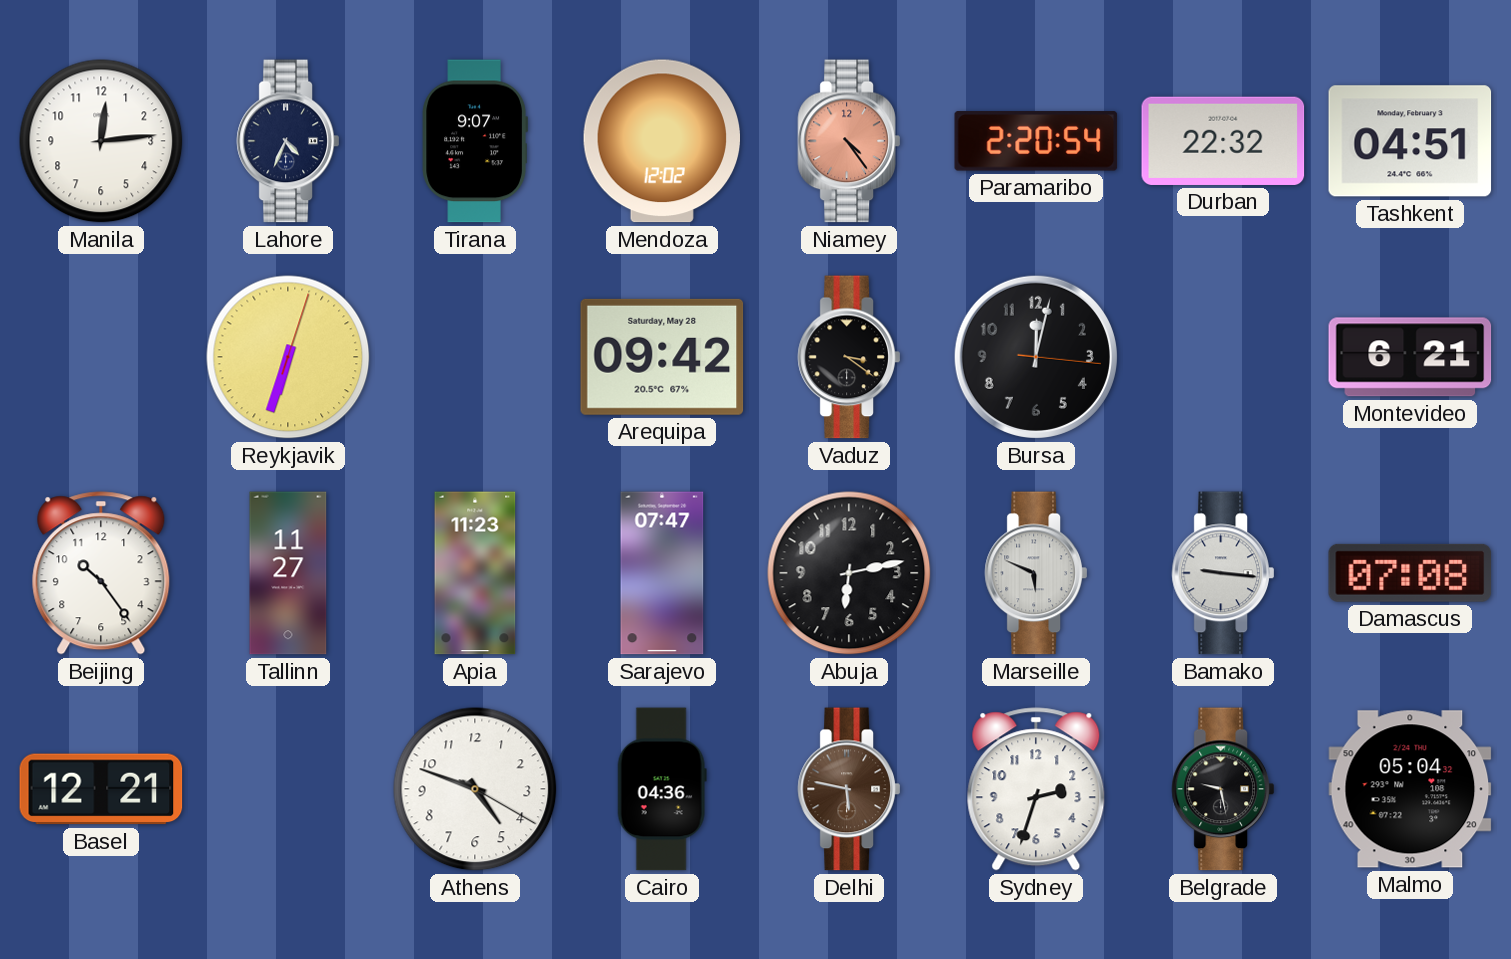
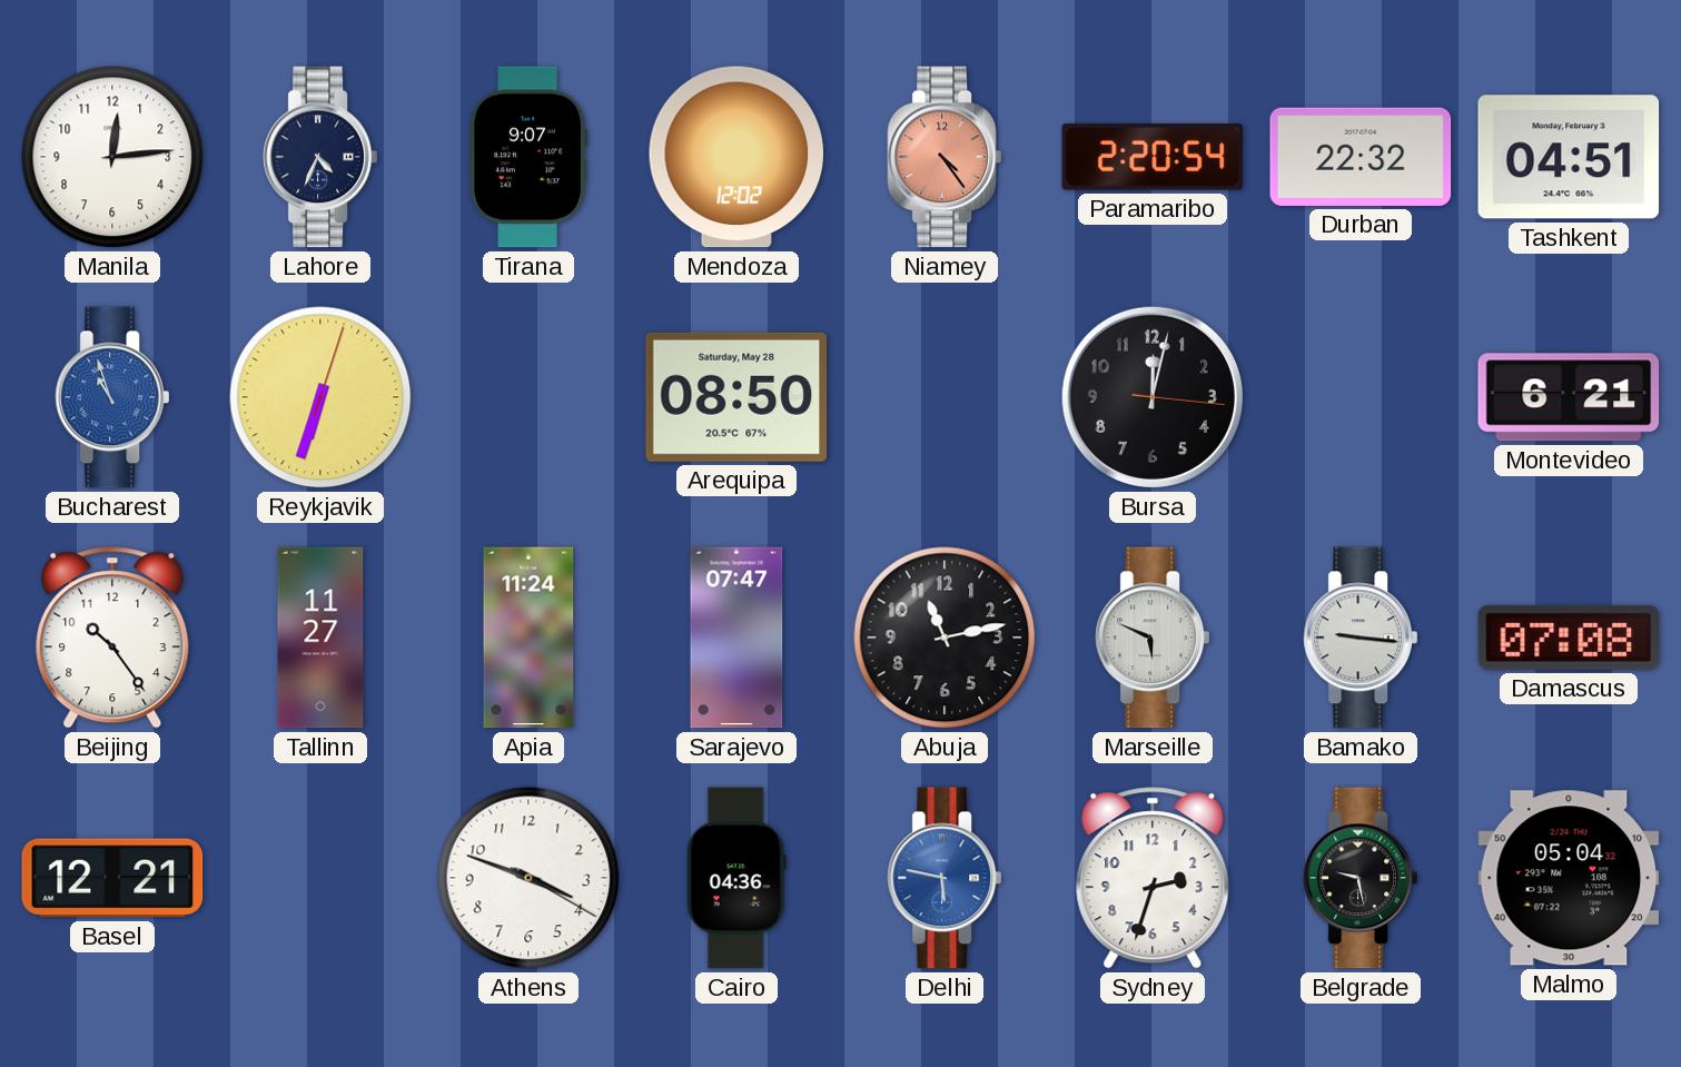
Bucharest: none -> 10:57
Arequipa: 09:42 -> 08:50
Vaduz: 3:21 -> none
Apia: 11:23 -> 11:24
Abuja: 6:13 -> 11:13
Athens: 4:48 -> 3:48
Delhi dial: brown -> blue
